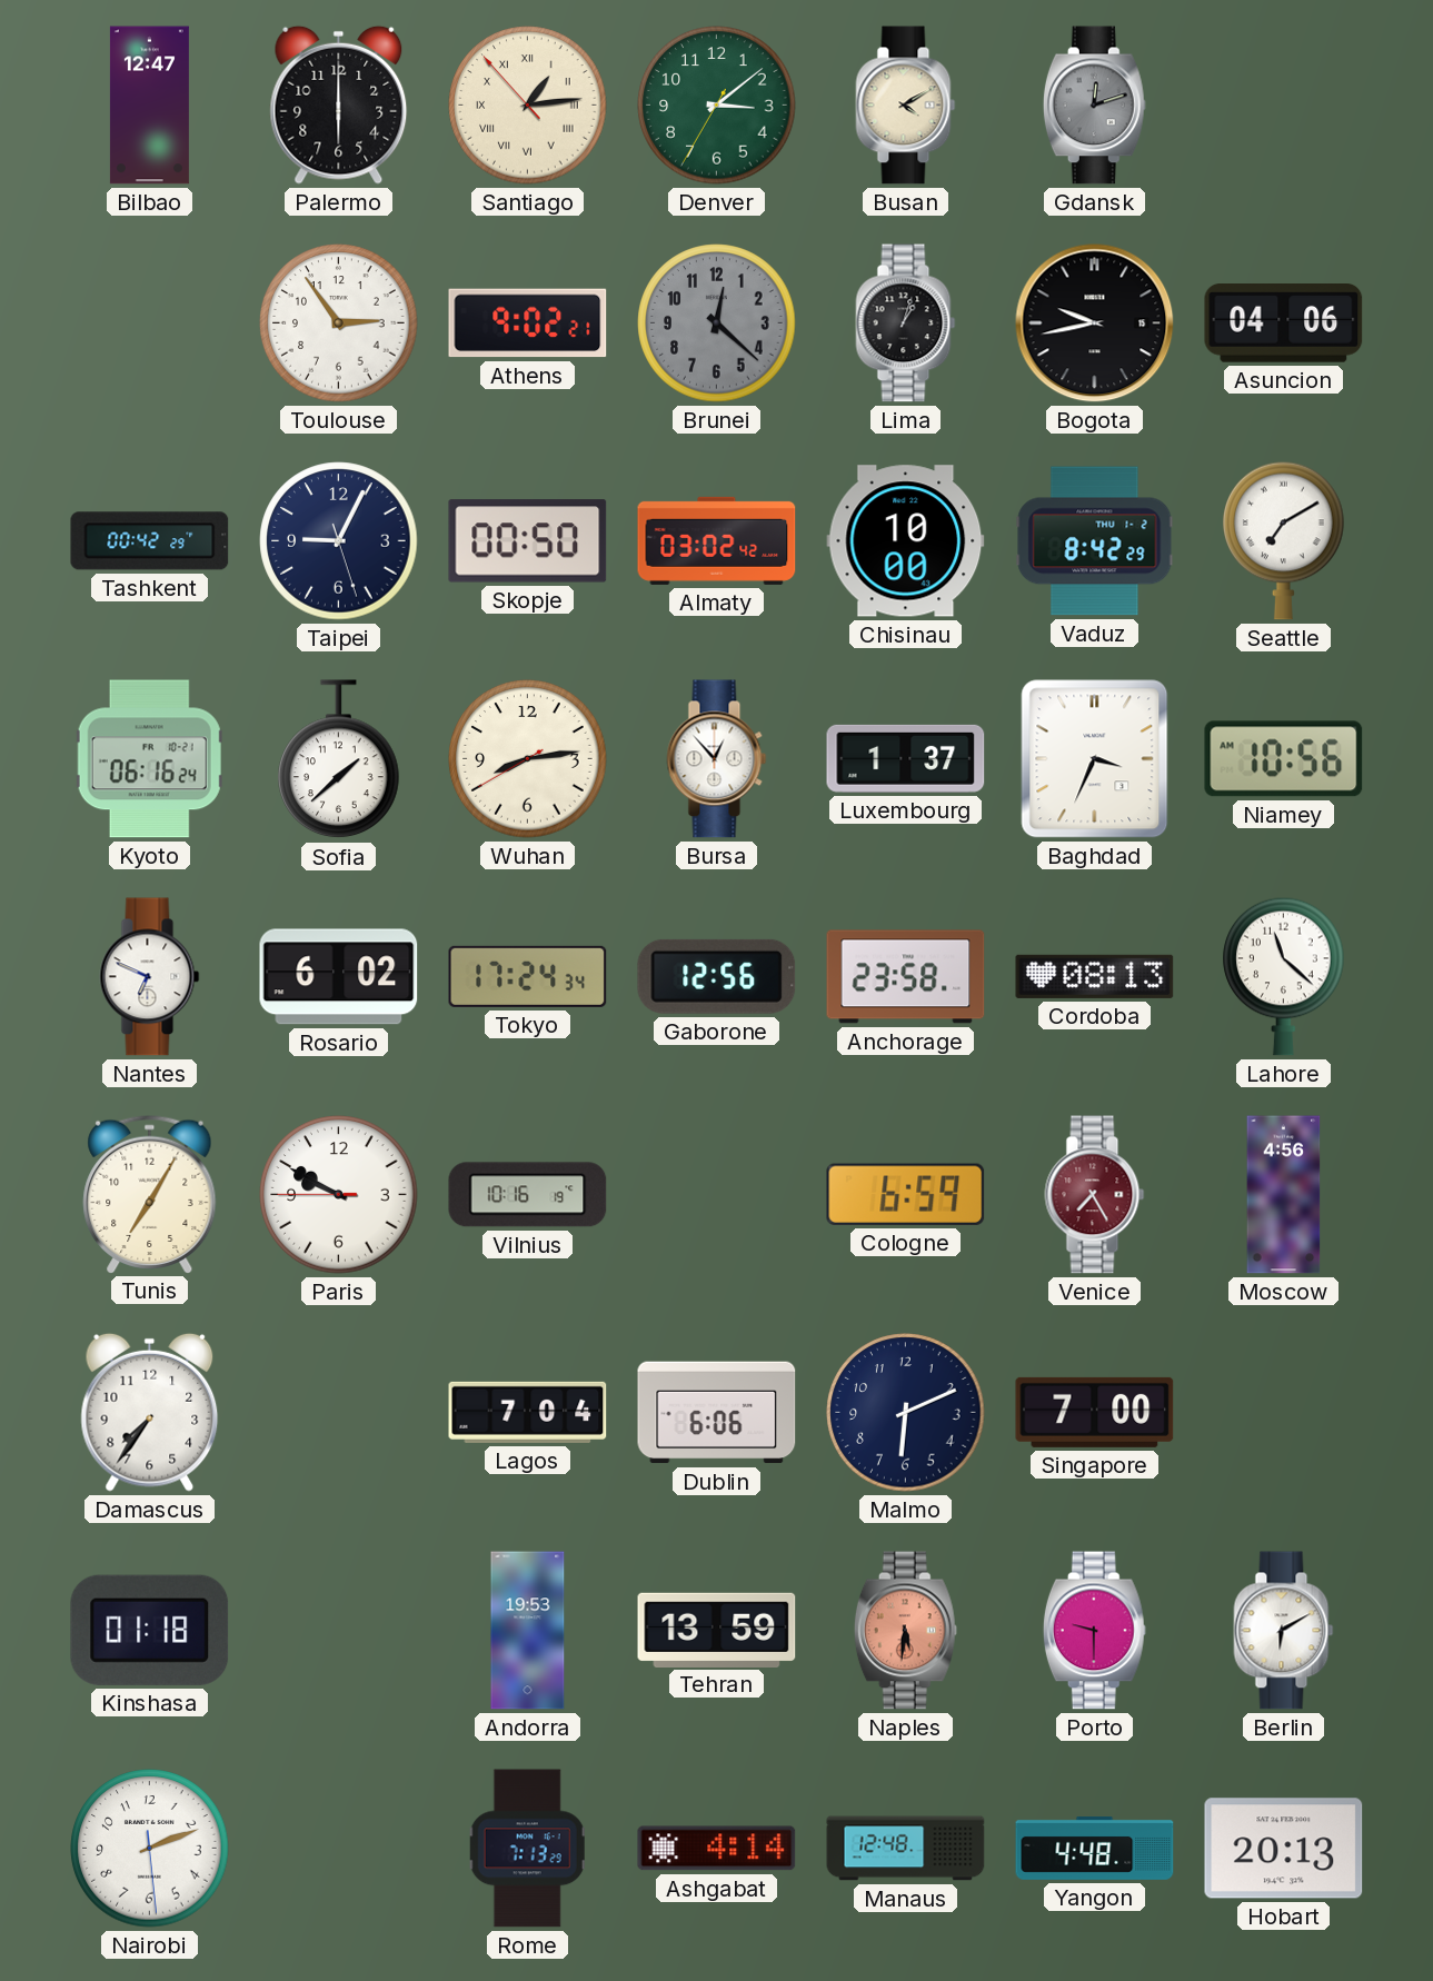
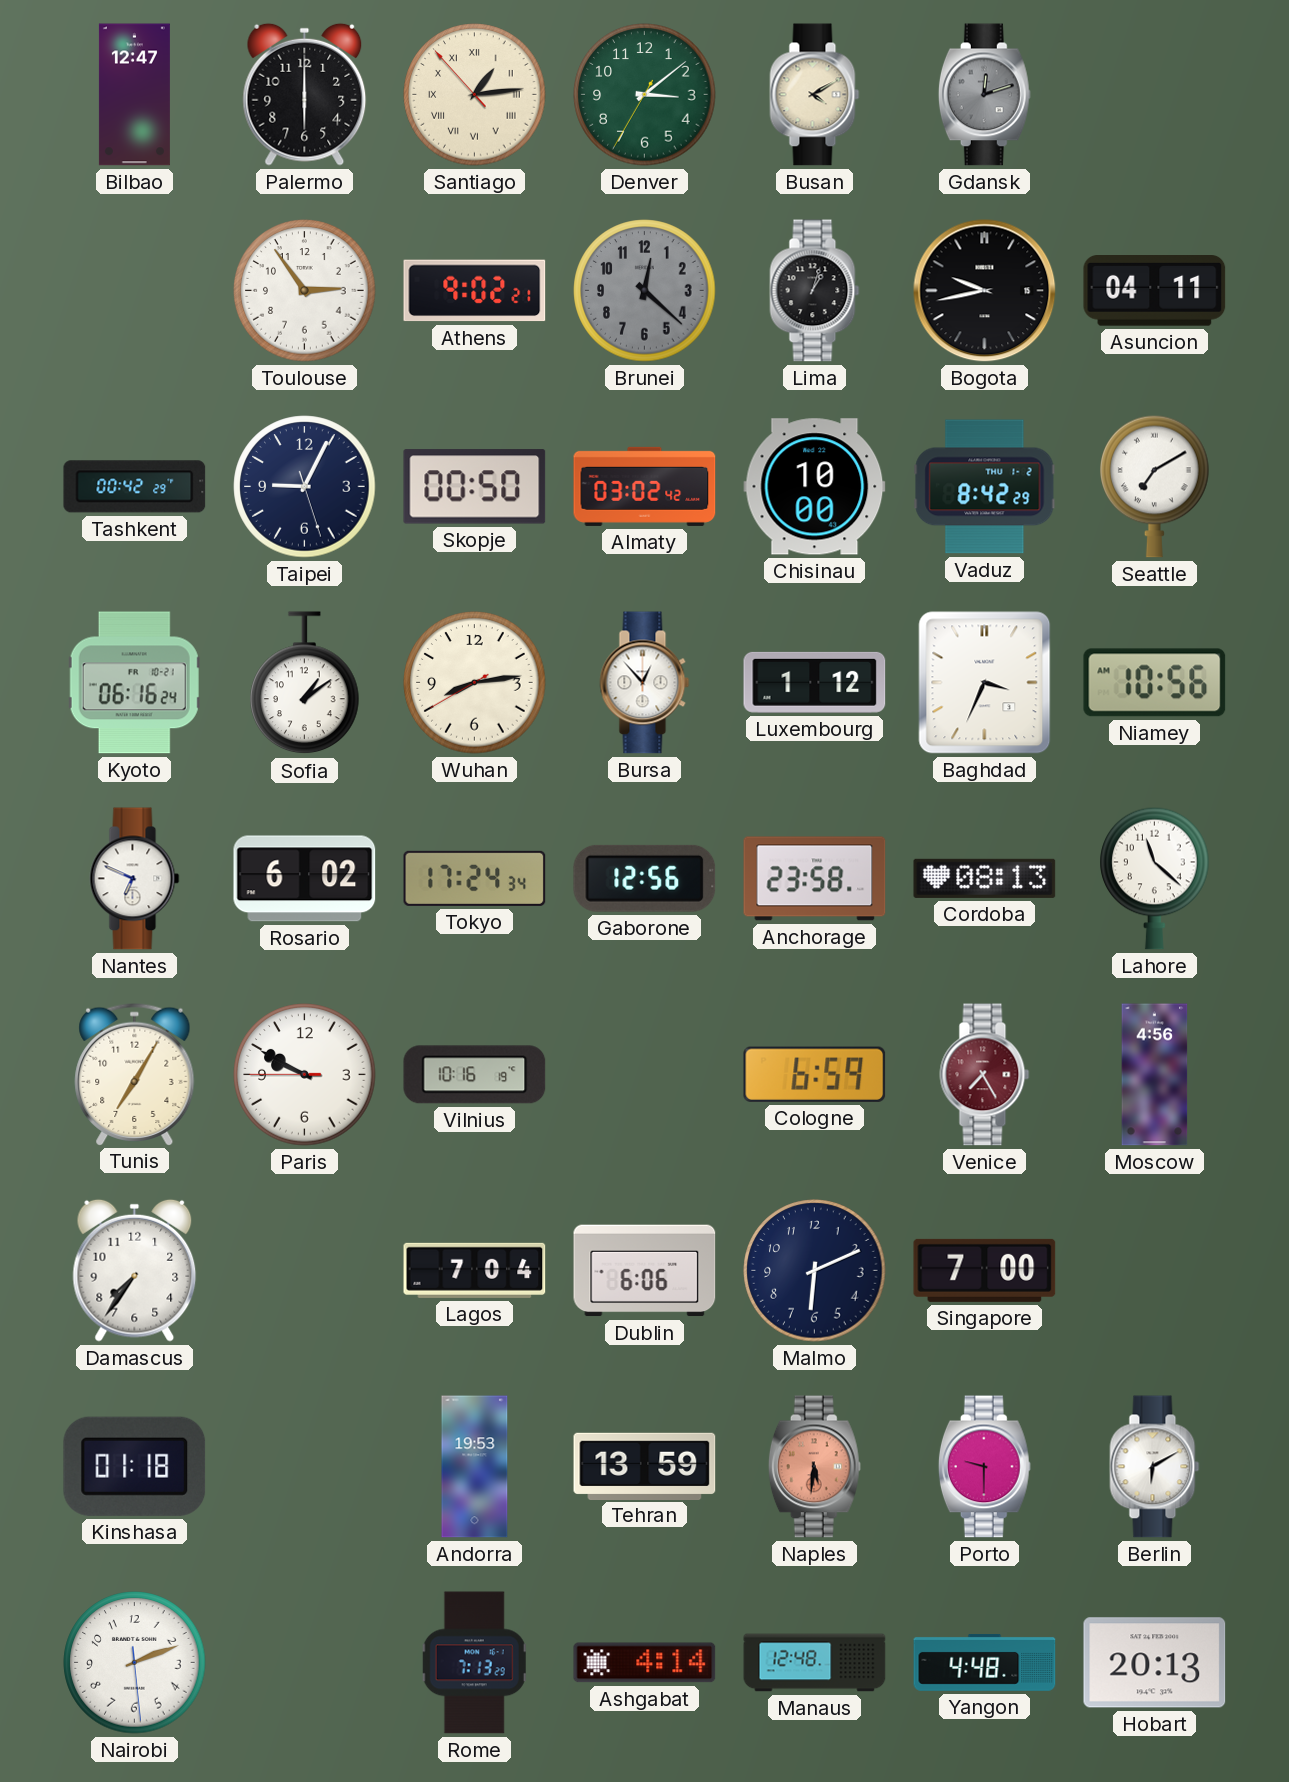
Asuncion: 04:06 -> 04:11
Sofia: 1:38 -> 1:09
Luxembourg: 1:37 -> 1:12
